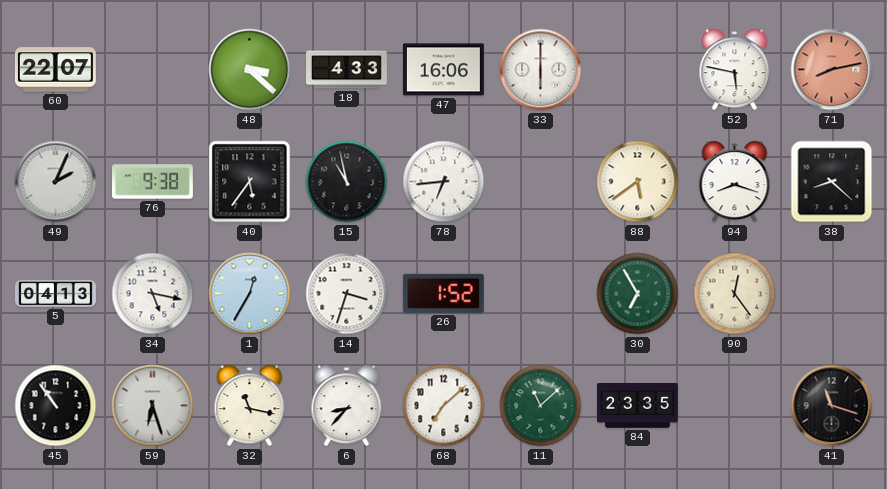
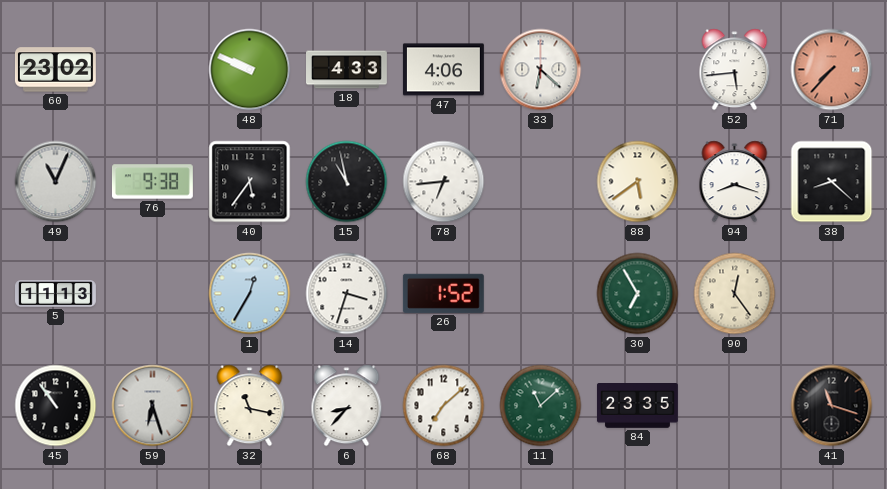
60: 22:07 -> 23:02
48: 3:22 -> 9:49
47: 16:06 -> 4:06
33: 6:00 -> 6:22
52: 5:47 -> 5:44
71: 8:13 -> 7:37
49: 2:04 -> 11:04
5: 04:13 -> 11:13
34: 5:17 -> none
